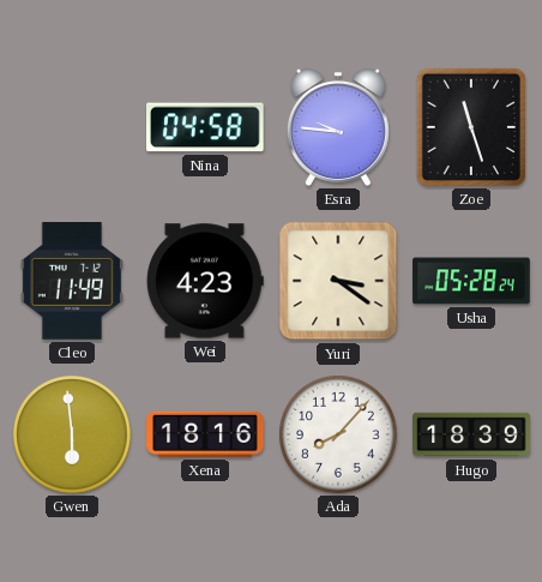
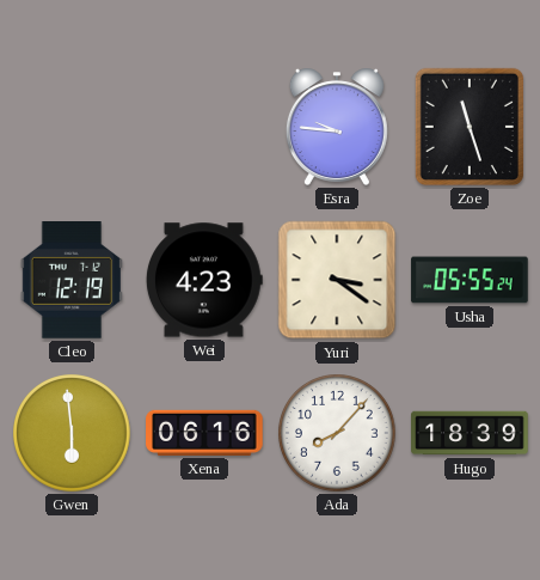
Nina: 04:58 -> none
Cleo: 11:49 -> 12:19
Usha: 05:28 -> 05:55
Xena: 18:16 -> 06:16
